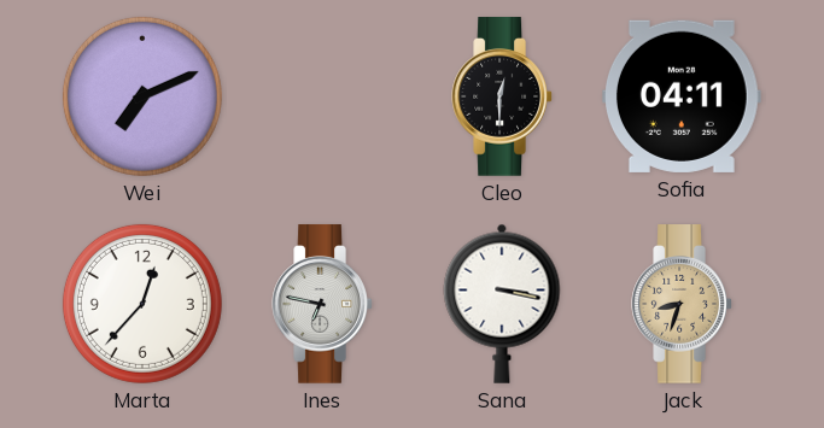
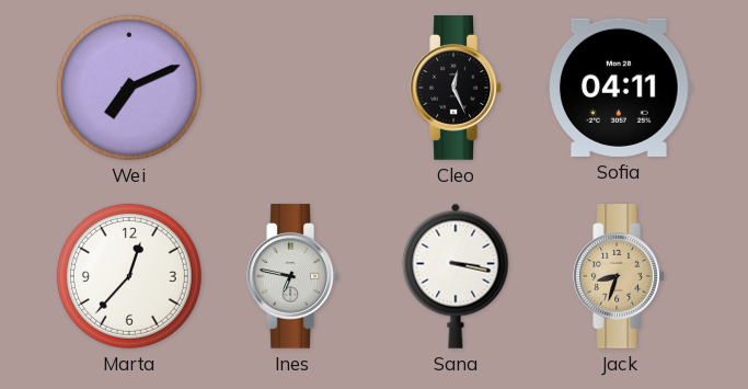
Cleo: 12:30 -> 12:26
